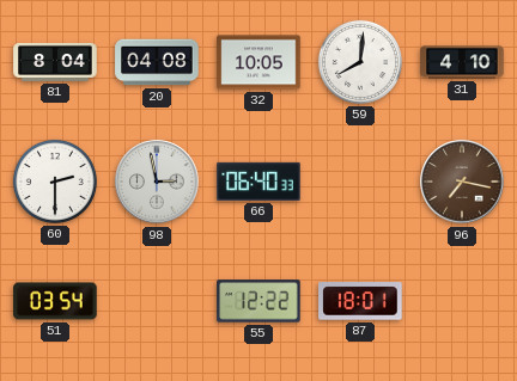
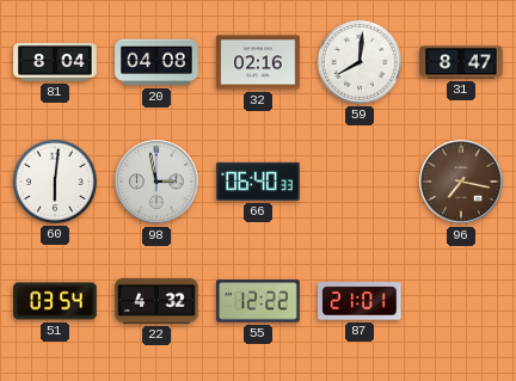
32: 10:05 -> 02:16
31: 4:10 -> 8:47
60: 2:30 -> 6:01
22: none -> 4:32
87: 18:01 -> 21:01
